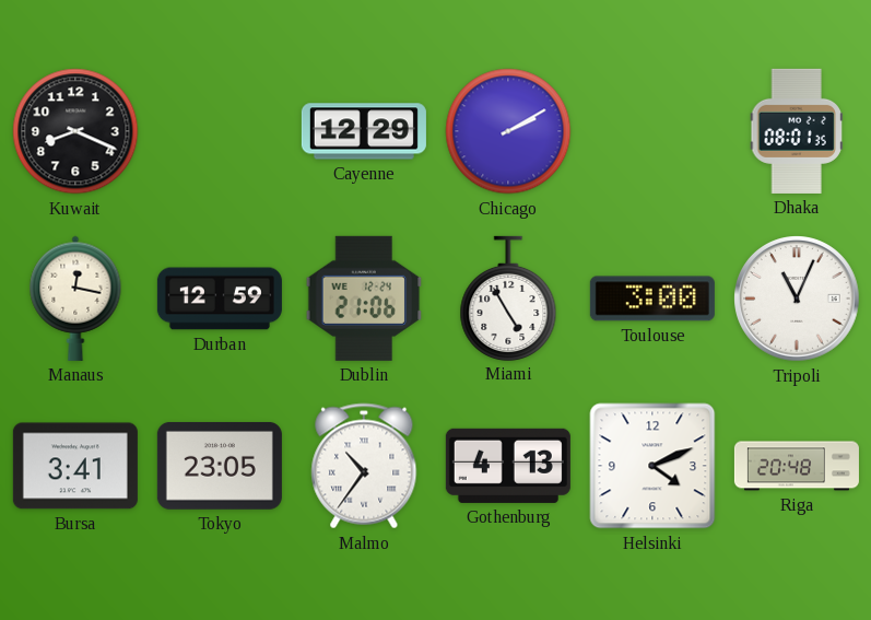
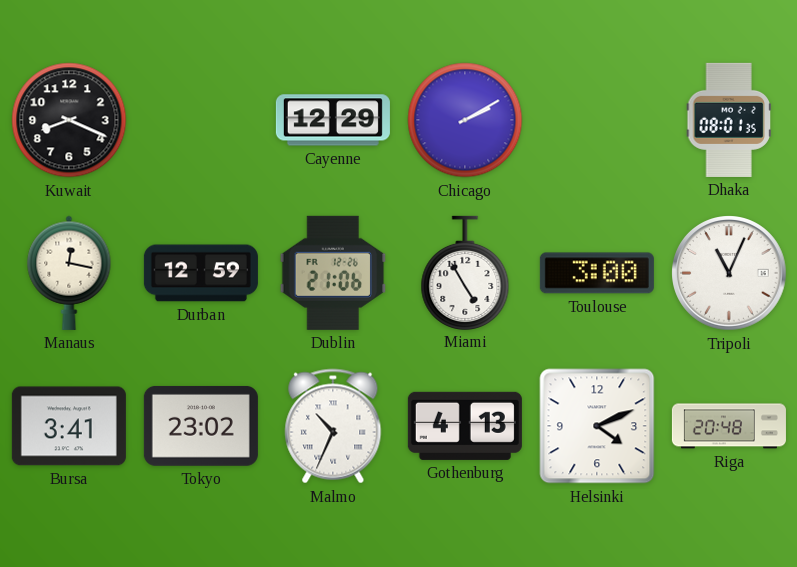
Dublin date: WE 12-24 -> FR 12-26
Tokyo: 23:05 -> 23:02
Malmo: 10:36 -> 10:34
